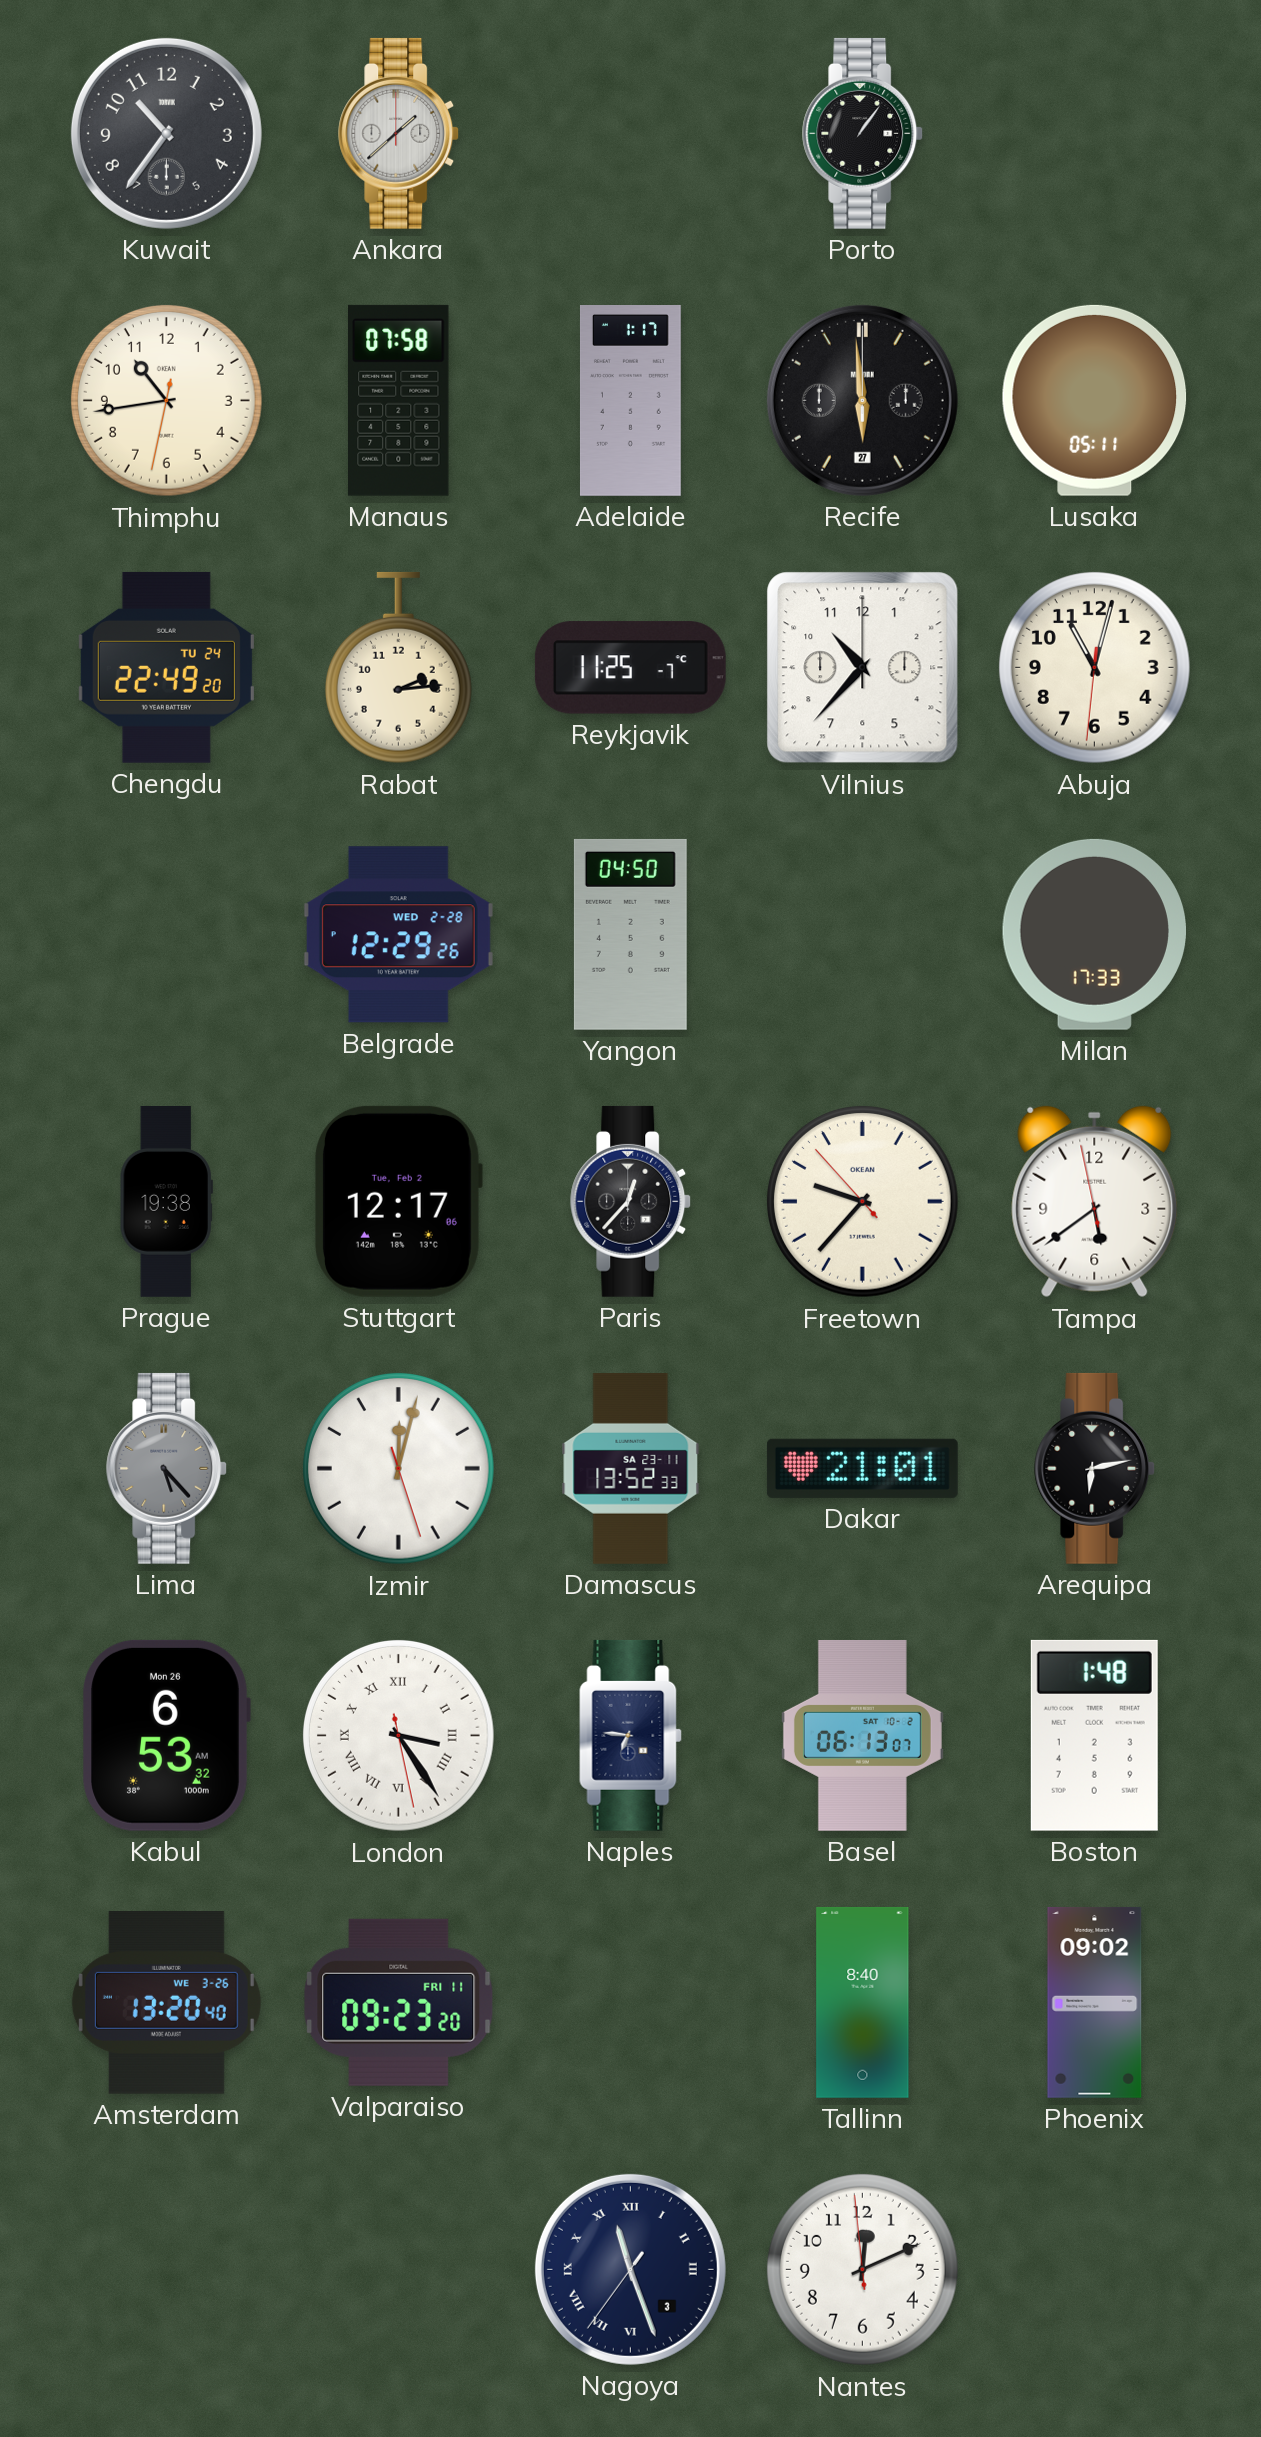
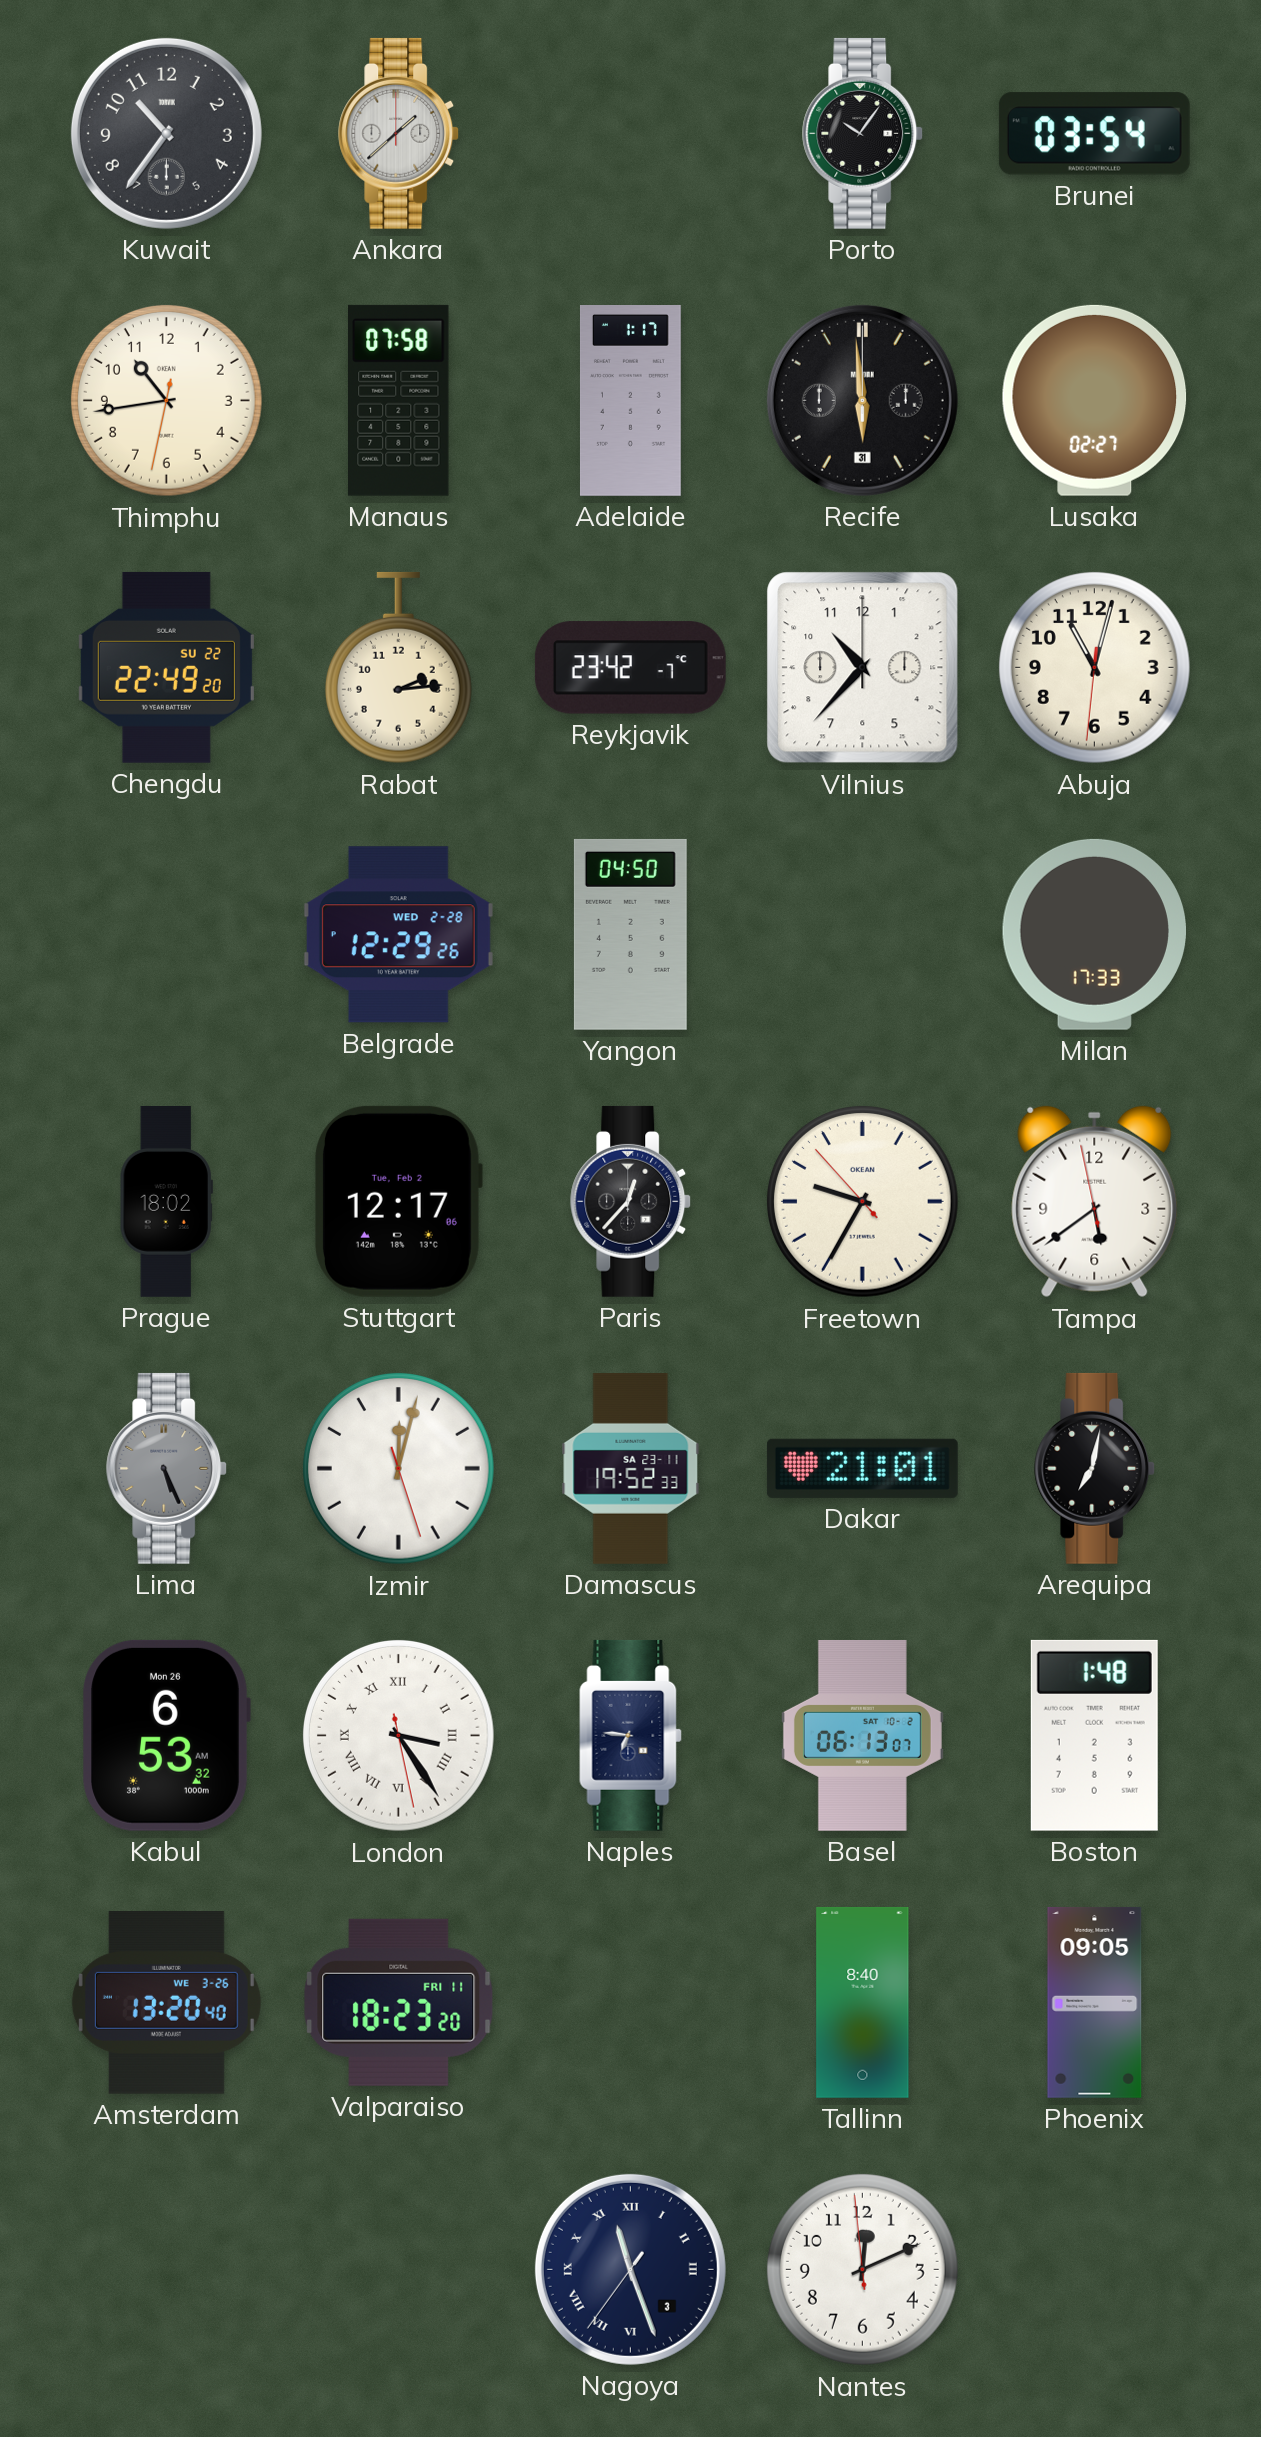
Porto: 1:06 -> 10:06
Brunei: none -> 03:54
Recife date: 27 -> 31
Lusaka: 05:11 -> 02:27
Chengdu date: TU 24 -> SU 22
Reykjavik: 11:25 -> 23:42
Prague: 19:38 -> 18:02
Freetown: 9:36 -> 9:34
Lima: 5:23 -> 5:26
Damascus: 13:52 -> 19:52
Arequipa: 6:13 -> 7:02
Valparaiso: 09:23 -> 18:23
Phoenix: 09:02 -> 09:05
